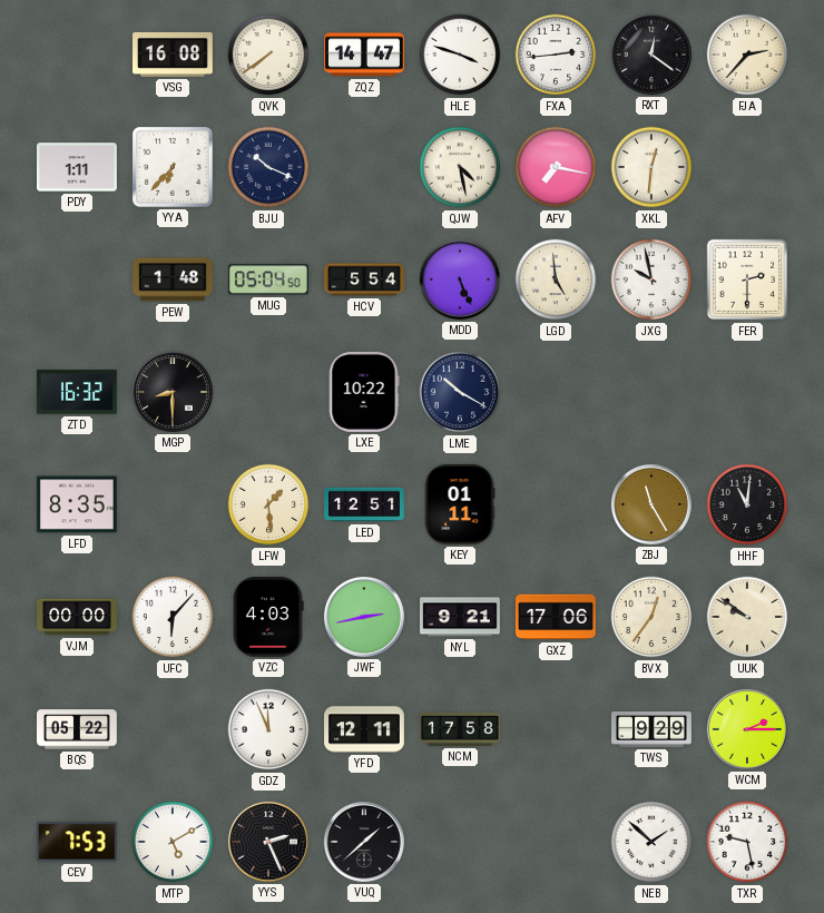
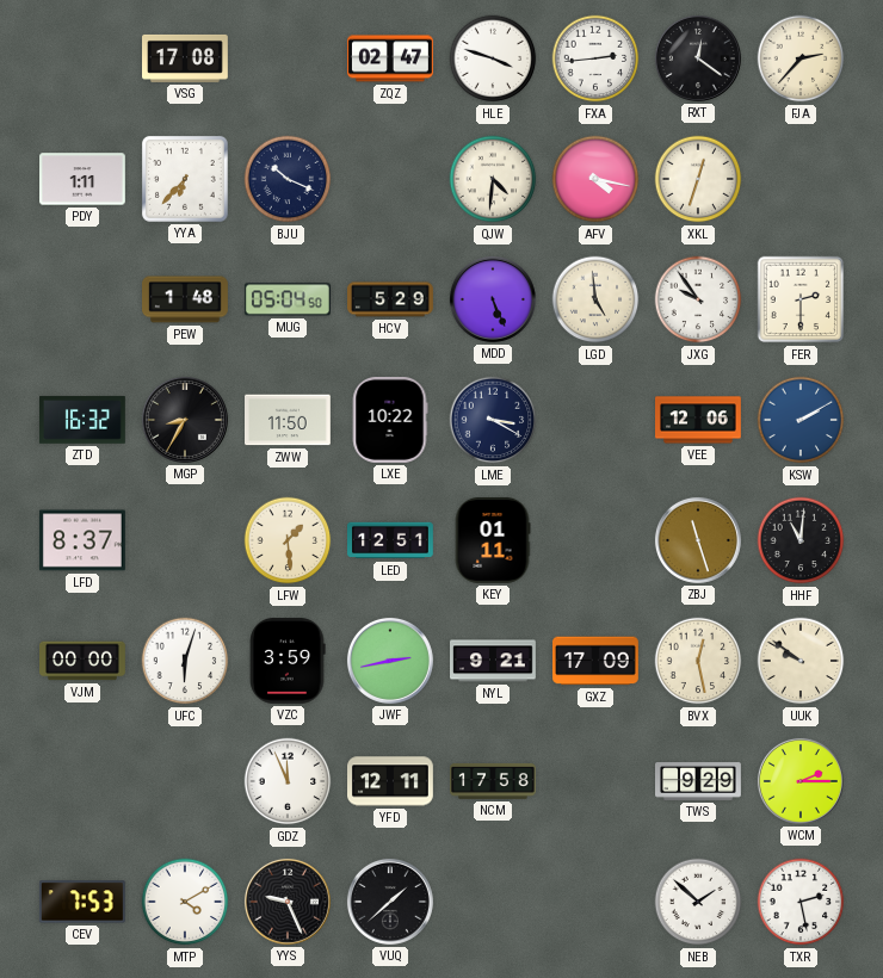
VSG: 16:08 -> 17:08
QVK: 7:39 -> none
ZQZ: 14:47 -> 02:47
QJW: 4:28 -> 4:31
AFV: 7:17 -> 4:17
XKL: 12:31 -> 12:33
HCV: 5:54 -> 5:29
JXG: 9:58 -> 9:54
MGP: 8:30 -> 8:35
ZWW: none -> 11:50
LME: 10:20 -> 3:20
VEE: none -> 12:06
KSW: none -> 2:10
LFD: 8:35 -> 8:37
ZBJ: 11:25 -> 11:27
UFC: 6:07 -> 6:03
VZC: 4:03 -> 3:59
GXZ: 17:06 -> 17:09
BVX: 12:36 -> 12:28
BQS: 05:22 -> none
MTP: 5:10 -> 4:10
YYS: 2:26 -> 9:26
TXR: 9:28 -> 2:28
